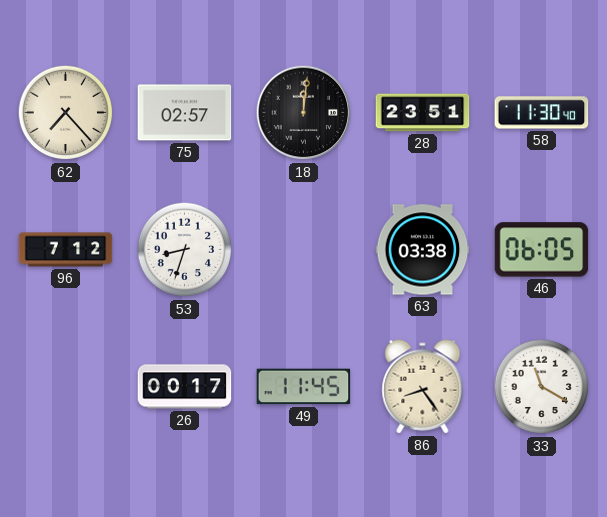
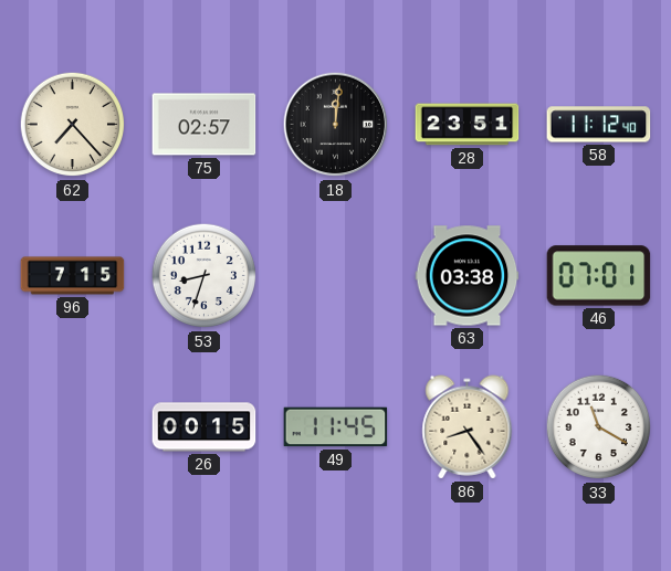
58: 11:30 -> 11:12
96: 7:12 -> 7:15
46: 06:05 -> 07:01
26: 00:17 -> 00:15
